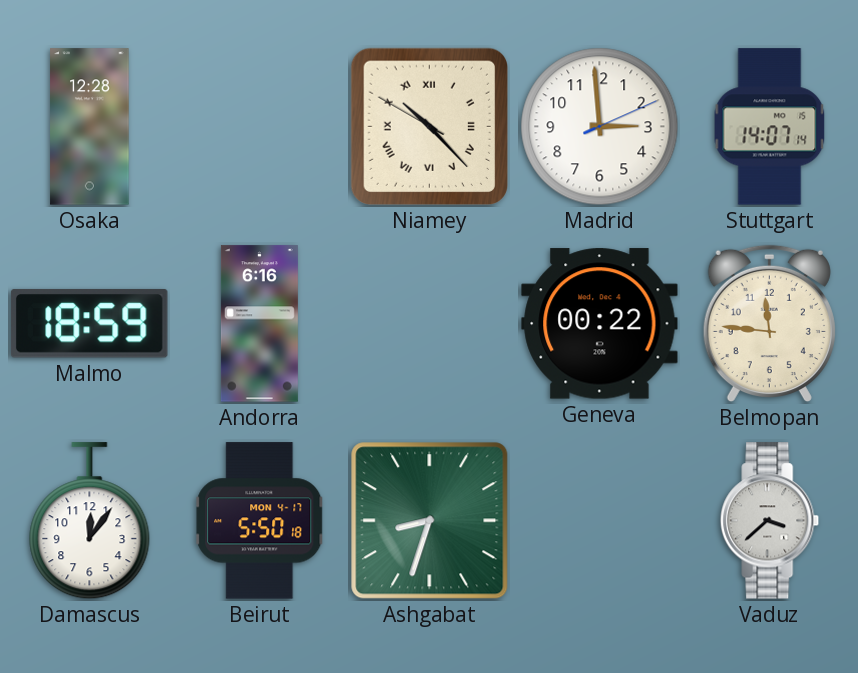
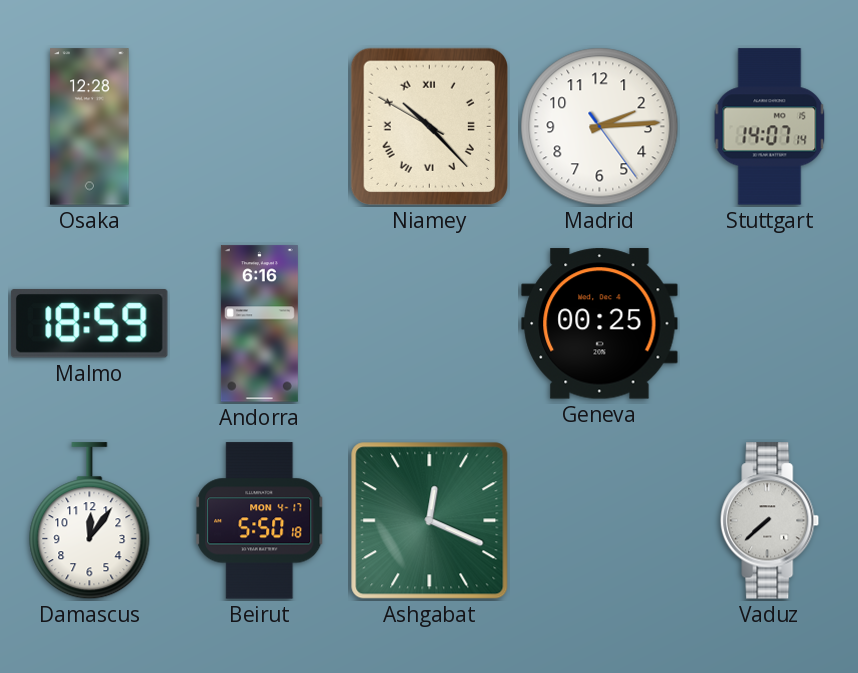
Madrid: 2:59 -> 2:14
Geneva: 00:22 -> 00:25
Belmopan: 11:46 -> none
Ashgabat: 8:33 -> 12:19
Vaduz: 3:38 -> 7:38
